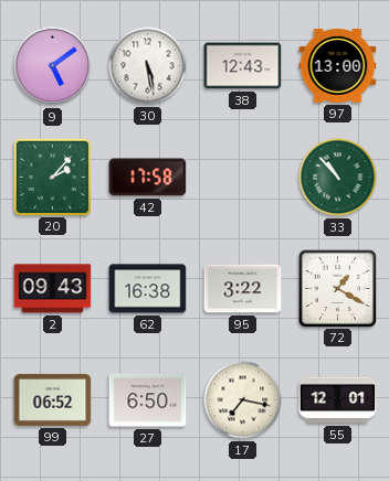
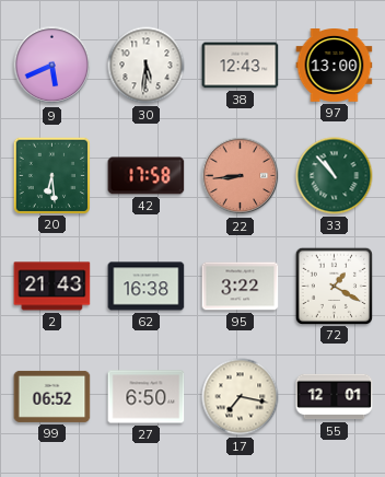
9: 5:09 -> 5:41
30: 5:28 -> 5:31
20: 2:07 -> 6:29
22: none -> 8:44
2: 09:43 -> 21:43
